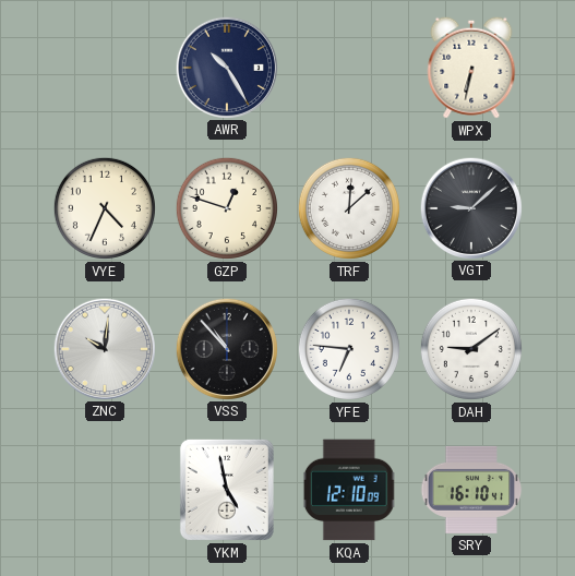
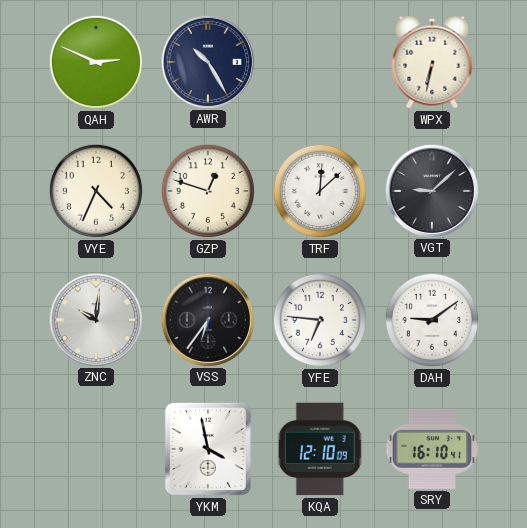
QAH: none -> 2:49
VSS: 10:53 -> 6:36
YKM: 4:58 -> 3:58
